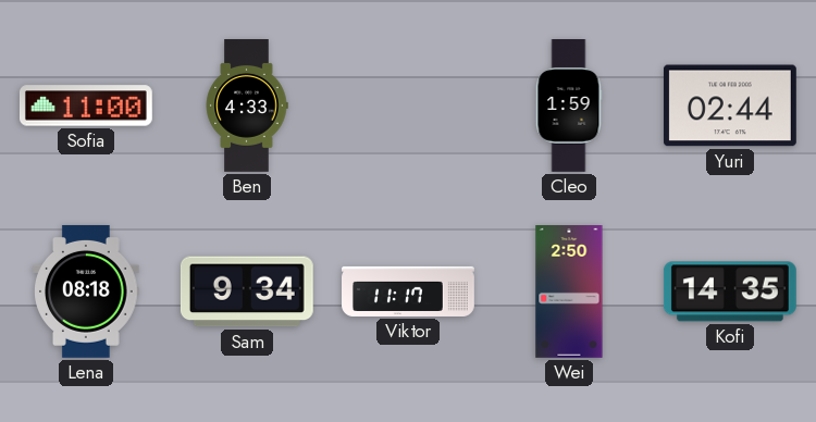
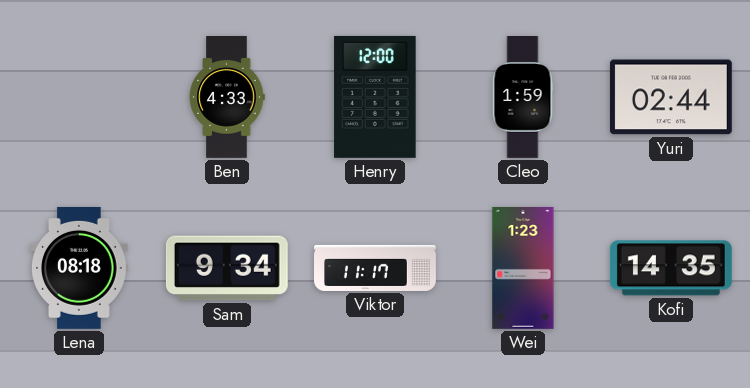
Sofia: 11:00 -> none
Henry: none -> 12:00
Wei: 2:50 -> 1:23
